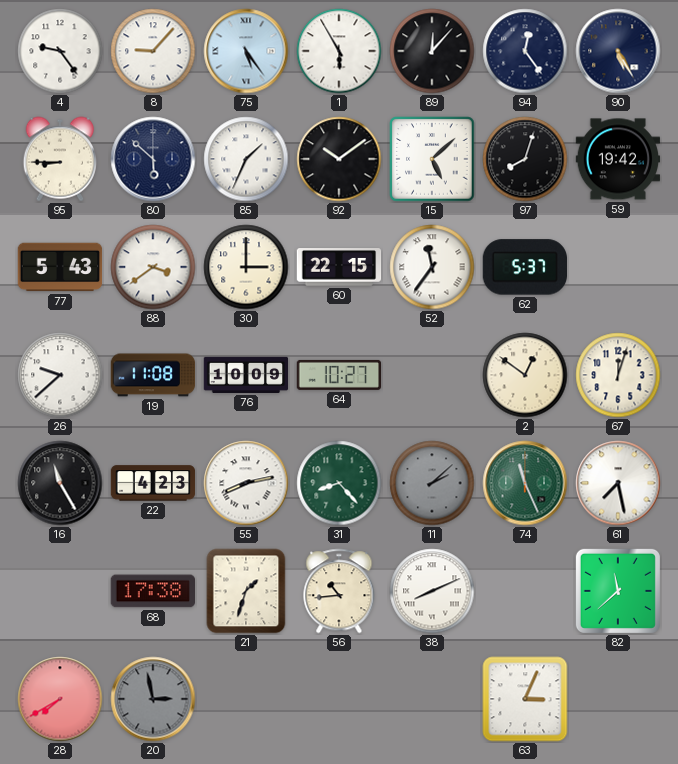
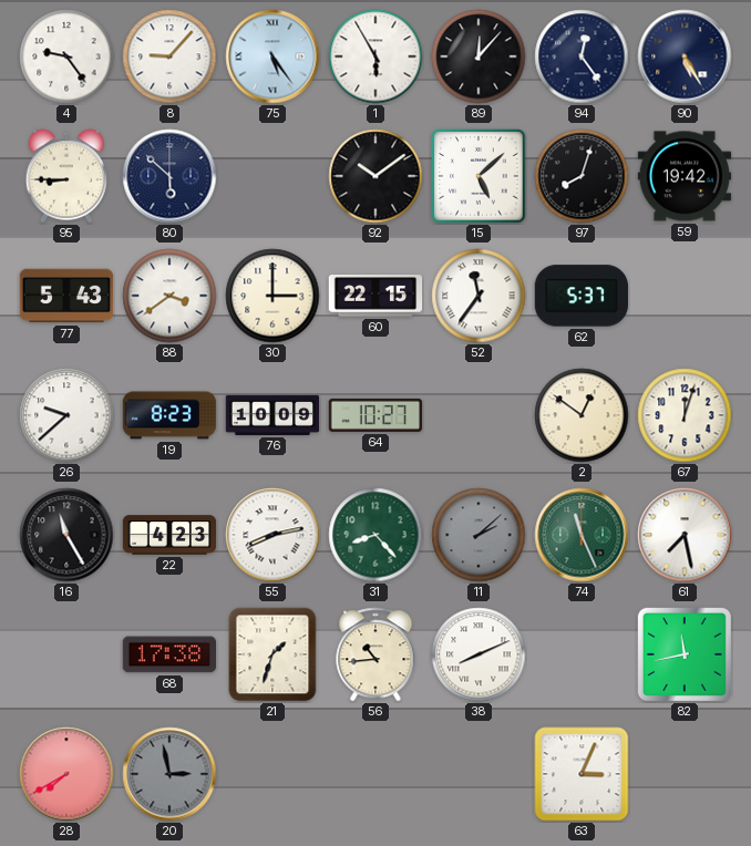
85: 1:34 -> none
19: 11:08 -> 8:23
82: 11:38 -> 11:43
